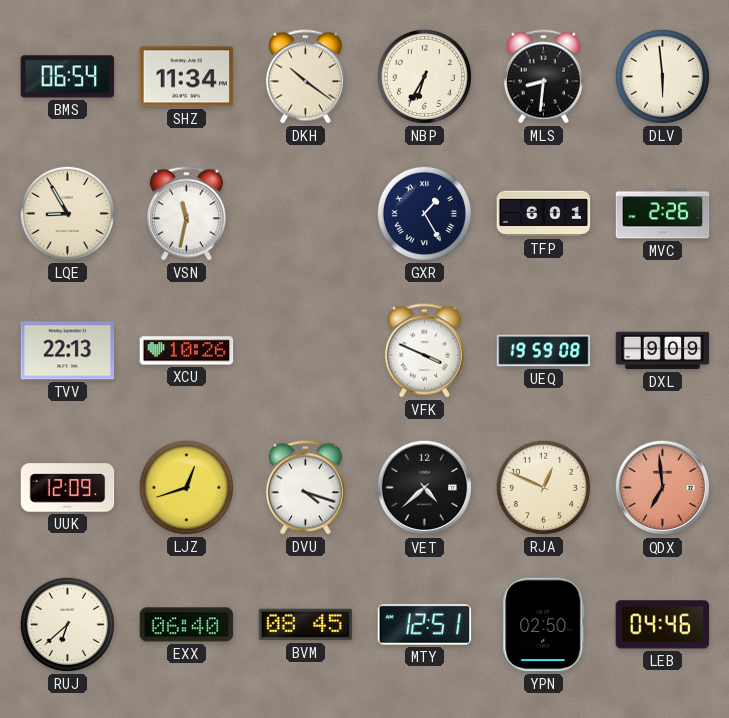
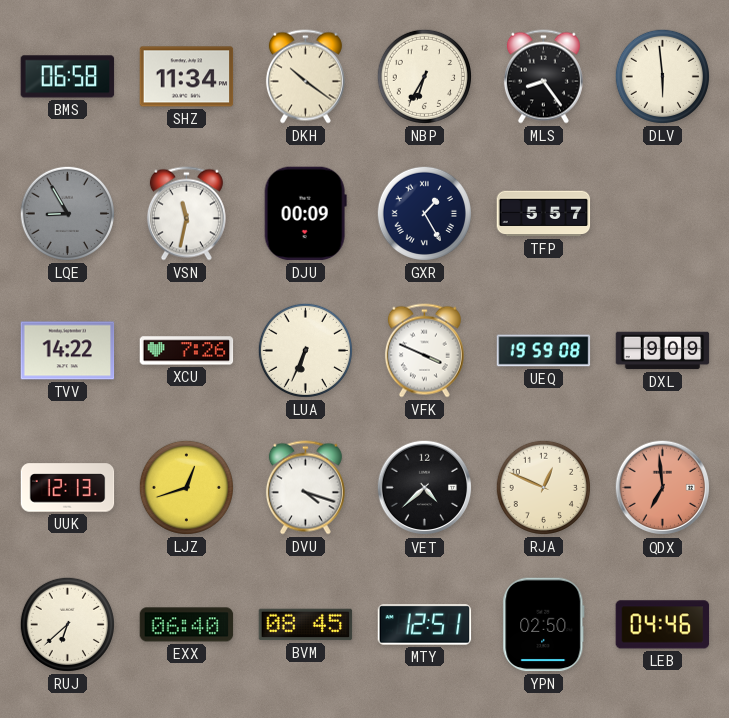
BMS: 06:54 -> 06:58
MLS: 8:31 -> 8:24
LQE dial: cream -> grey
DJU: none -> 00:09
TFP: 6:01 -> 5:57
MVC: 2:26 -> none
TVV: 22:13 -> 14:22
XCU: 10:26 -> 7:26
LUA: none -> 6:34
UUK: 12:09 -> 12:13
